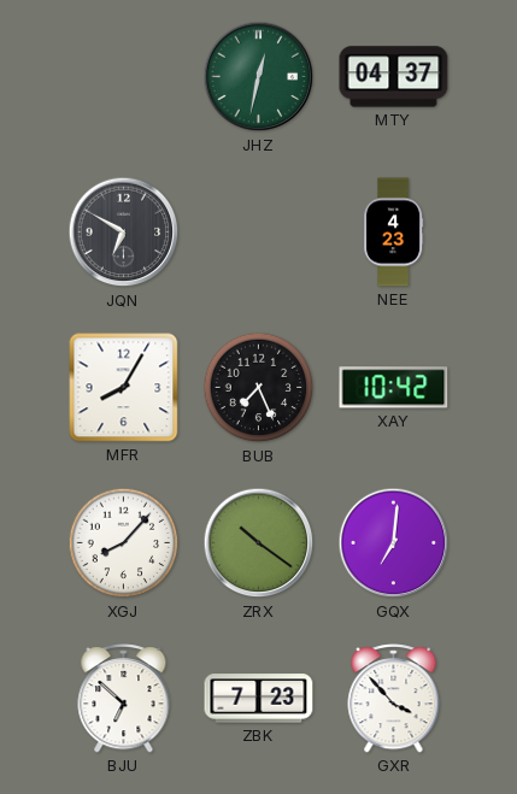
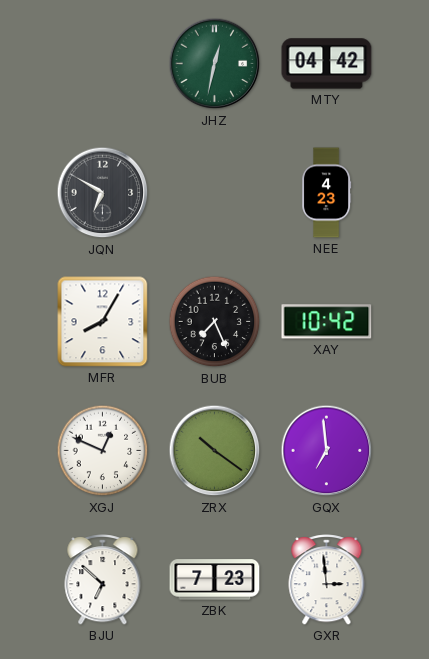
MTY: 04:37 -> 04:42
XGJ: 8:07 -> 12:49
GQX: 7:01 -> 6:59
GXR: 3:53 -> 2:59
